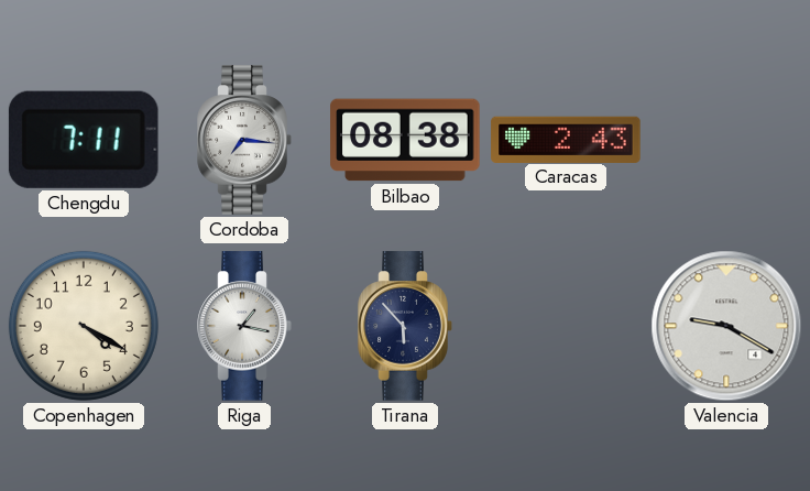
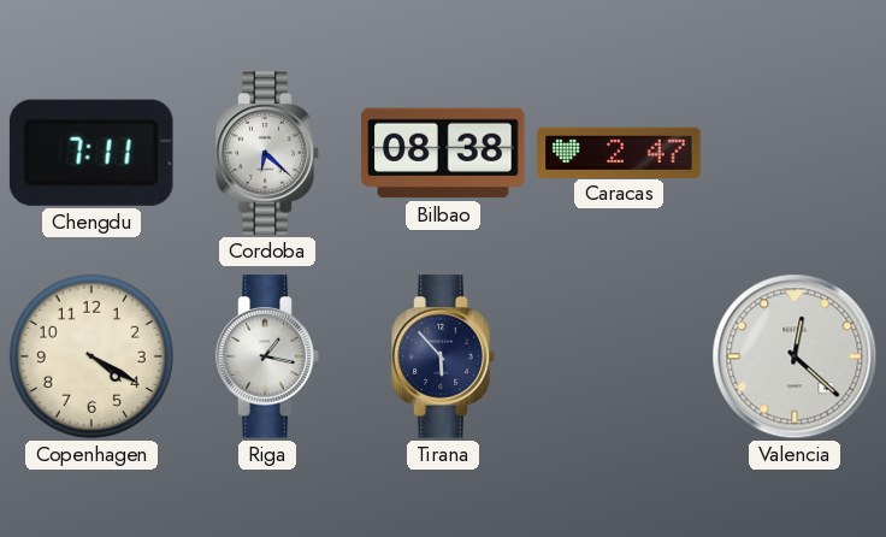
Cordoba: 7:16 -> 6:22
Caracas: 2:43 -> 2:47
Valencia: 9:20 -> 12:22
